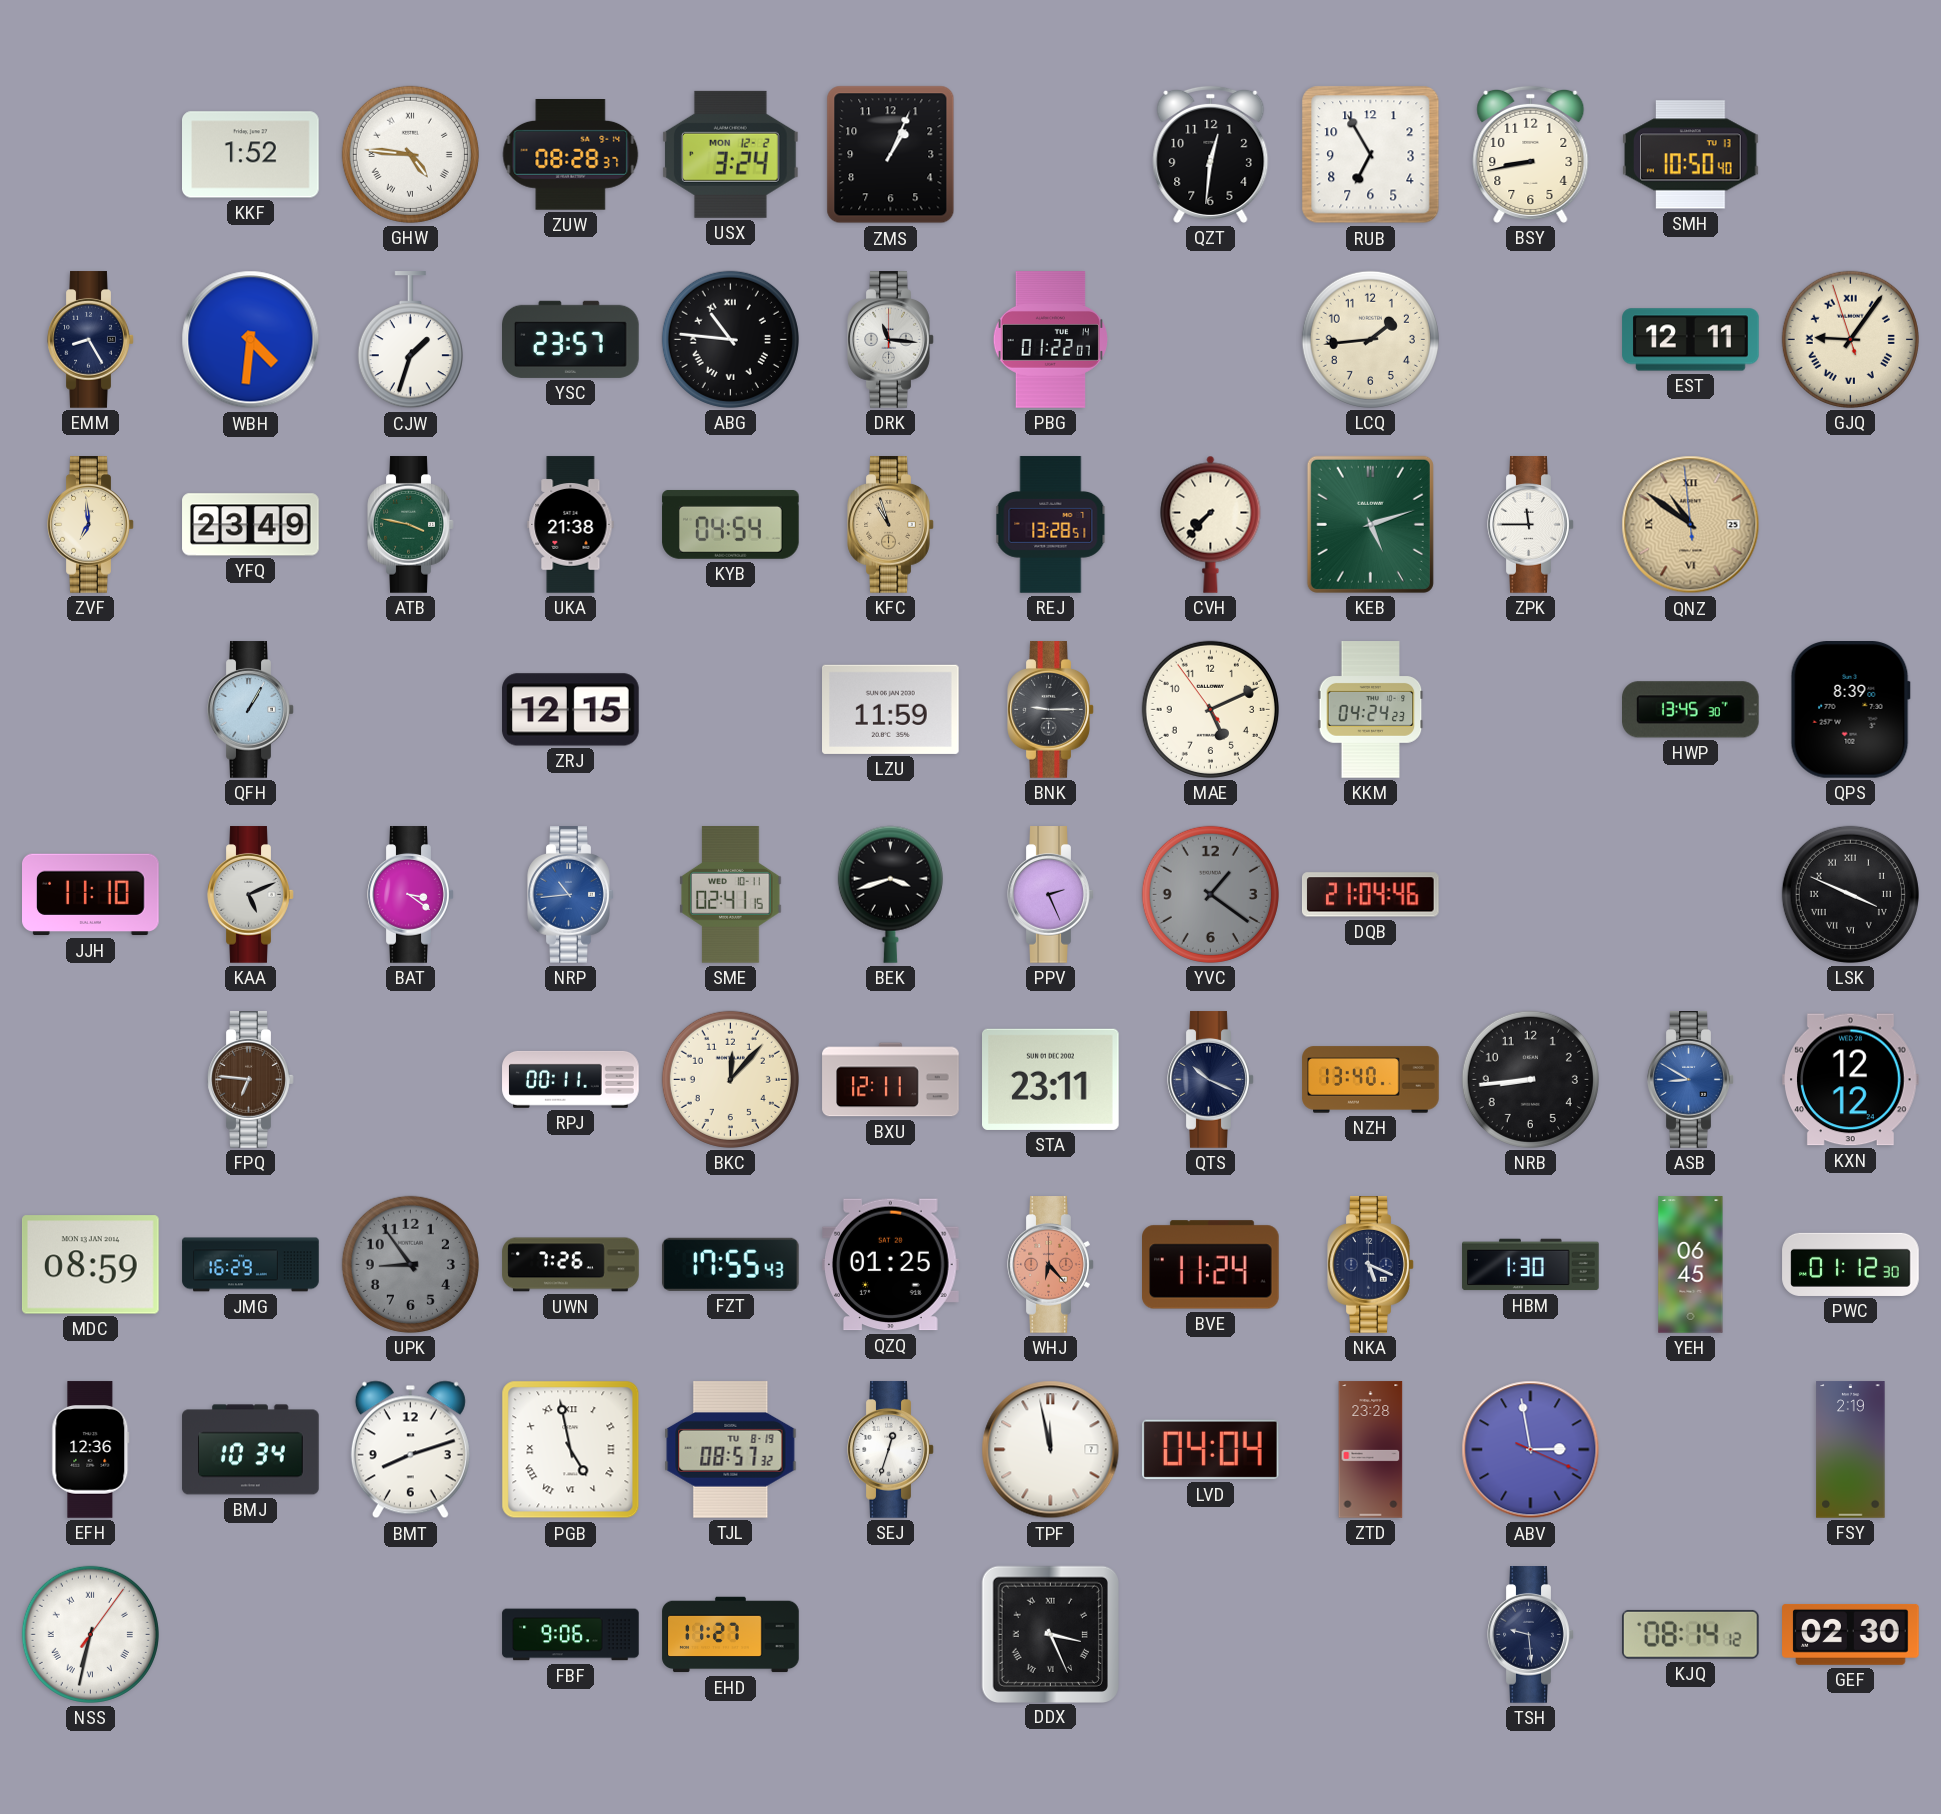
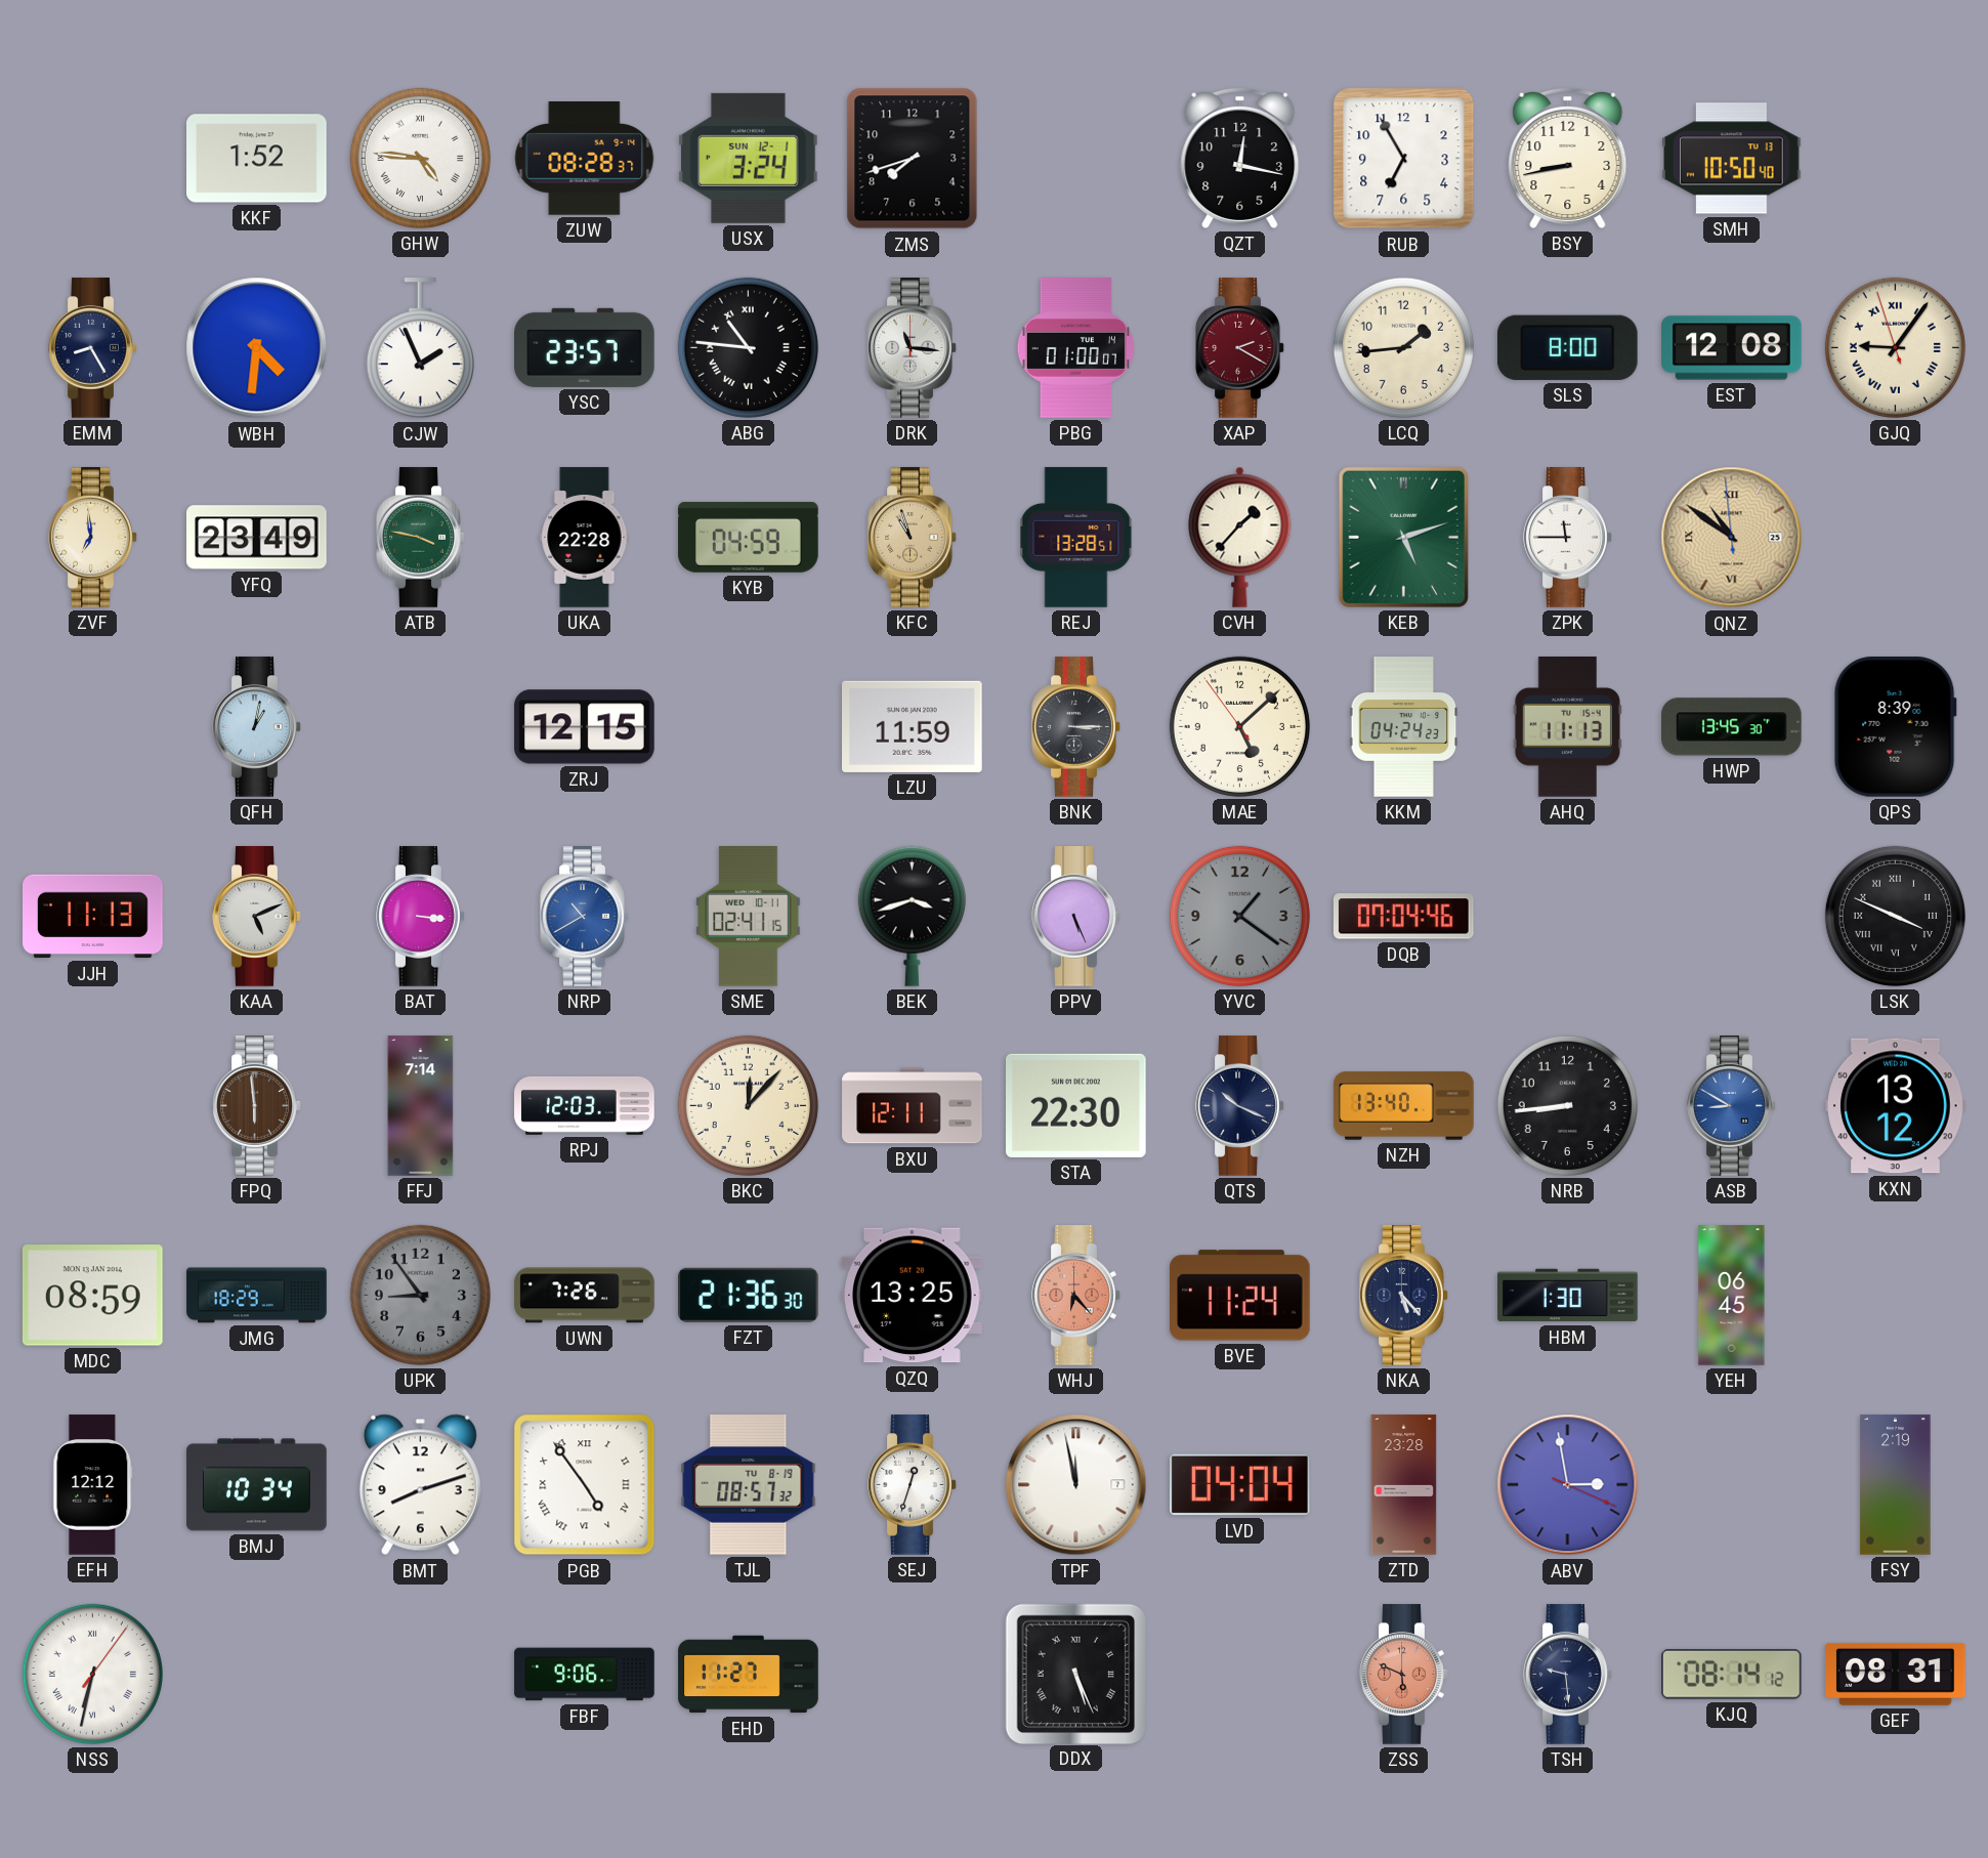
USX date: MON 12-2 -> SUN 12-1
ZMS: 1:04 -> 7:42
QZT: 12:31 -> 12:17
CJW: 1:33 -> 1:56
PBG: 01:22 -> 01:00
XAP: none -> 2:20
SLS: none -> 8:00
EST: 12:11 -> 12:08
UKA: 21:38 -> 22:28
KYB: 04:54 -> 04:59
CVH: 7:37 -> 1:37
QFH: 1:05 -> 1:02
BNK: 9:15 -> 3:15
MAE: 5:10 -> 5:07
AHQ: none -> 11:13
JJH: 11:10 -> 11:13
BAT: 3:21 -> 3:16
NRP: 10:44 -> 10:40
PPV: 2:26 -> 5:26
DQB: 21:04 -> 07:04
FPQ: 6:46 -> 5:59
FFJ: none -> 7:14
RPJ: 00:11 -> 12:03
STA: 23:11 -> 22:30
KXN: 12:12 -> 13:12
JMG: 16:29 -> 18:29
FZT: 17:55 -> 21:36
QZQ: 01:25 -> 13:25
NKA: 5:19 -> 5:23
PWC: 01:12 -> none
EFH: 12:36 -> 12:12
PGB: 4:58 -> 4:54
DDX: 3:26 -> 5:26
ZSS: none -> 5:49
GEF: 02:30 -> 08:31
